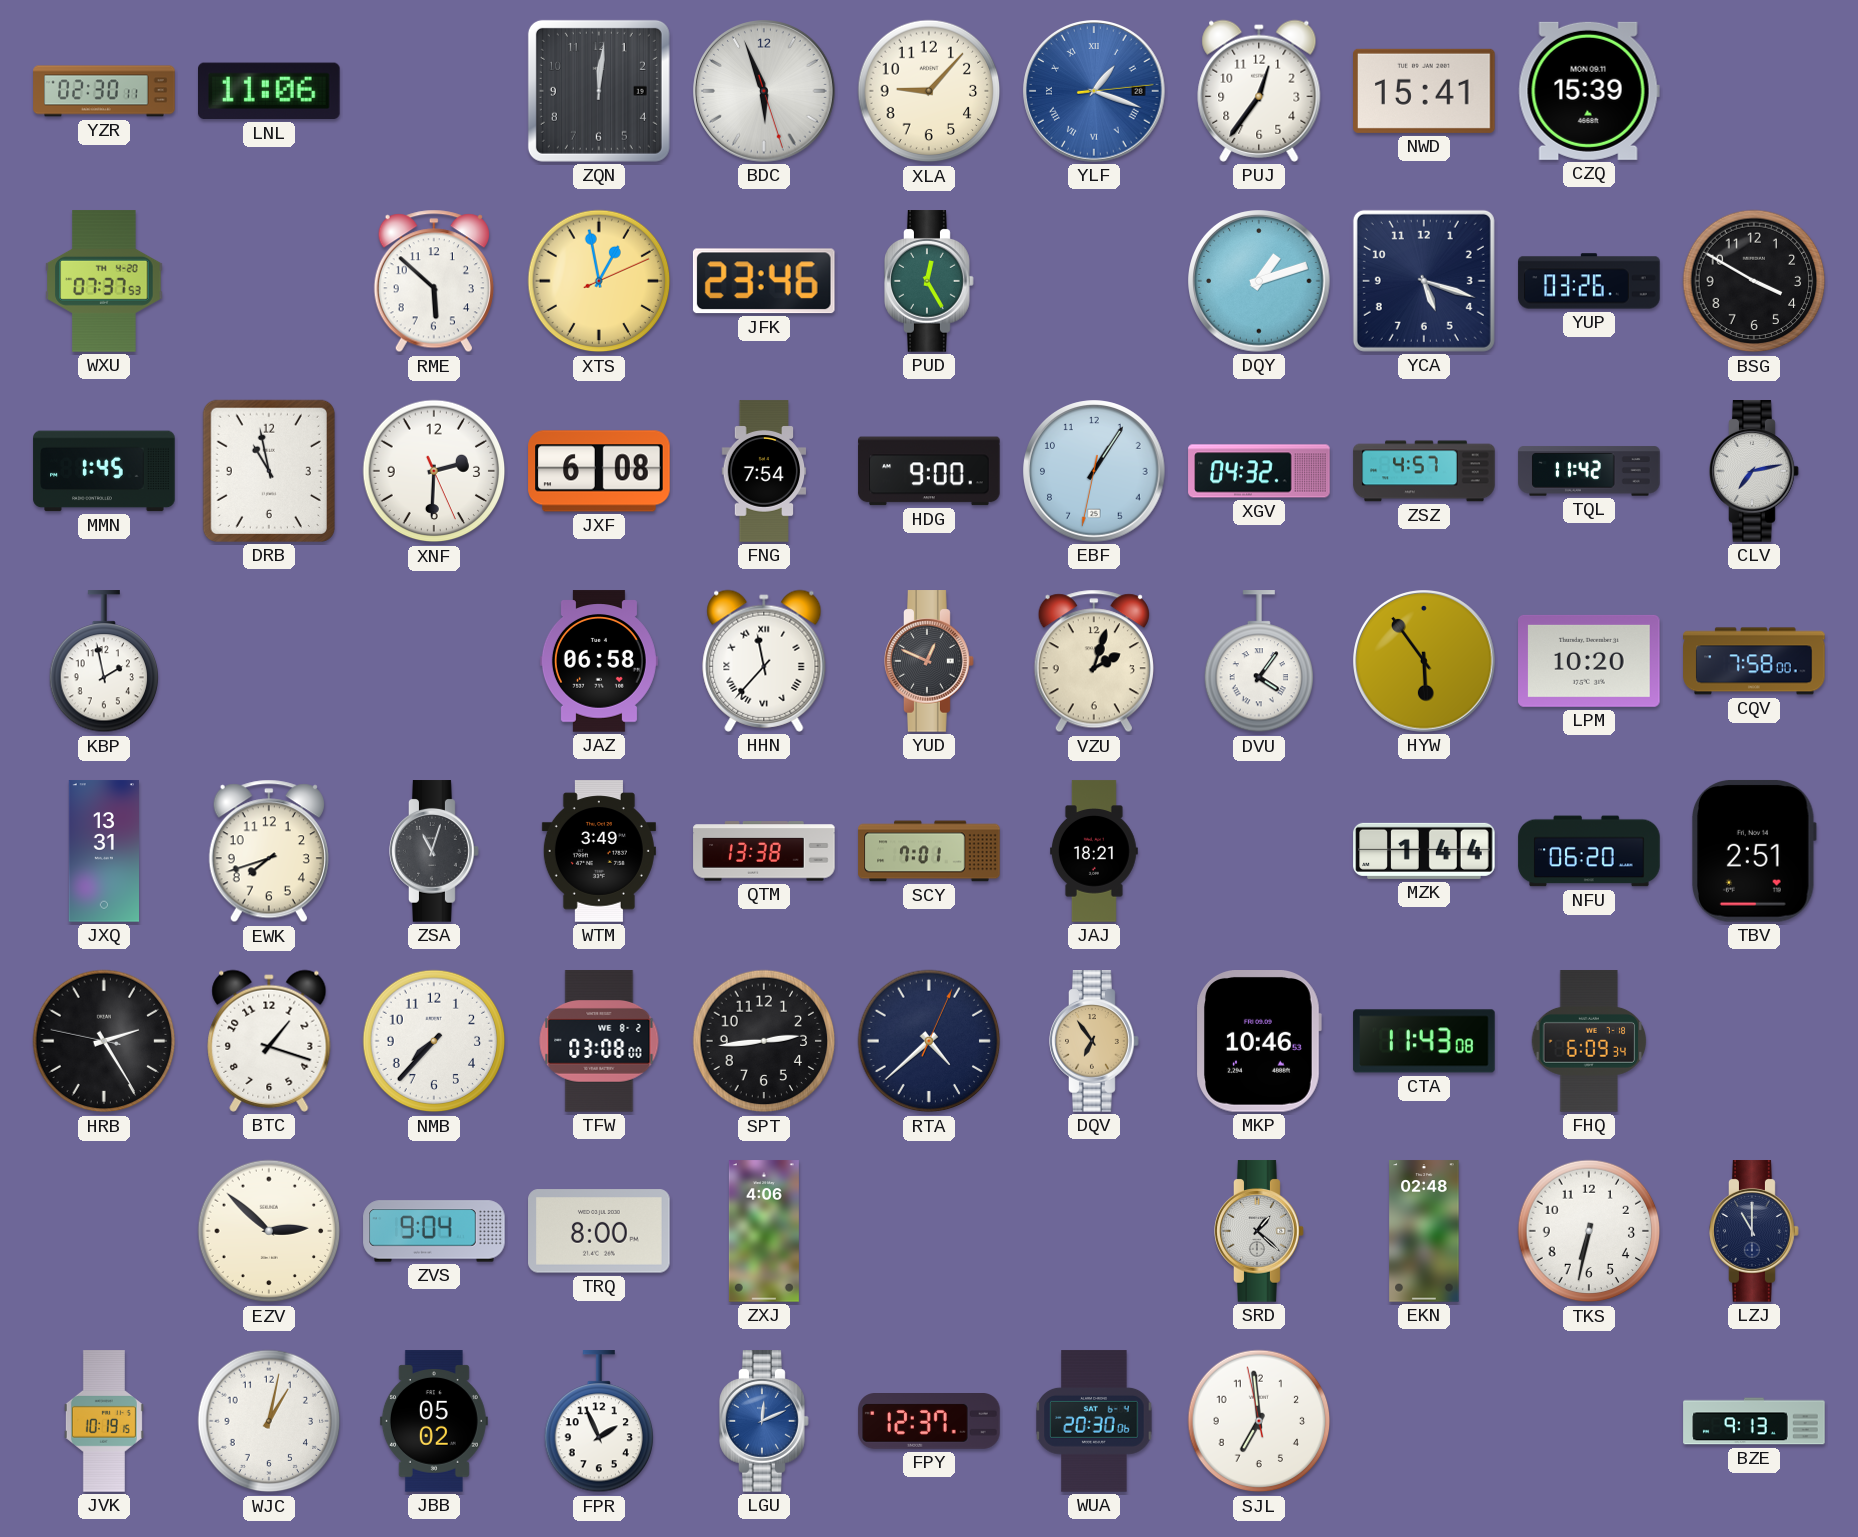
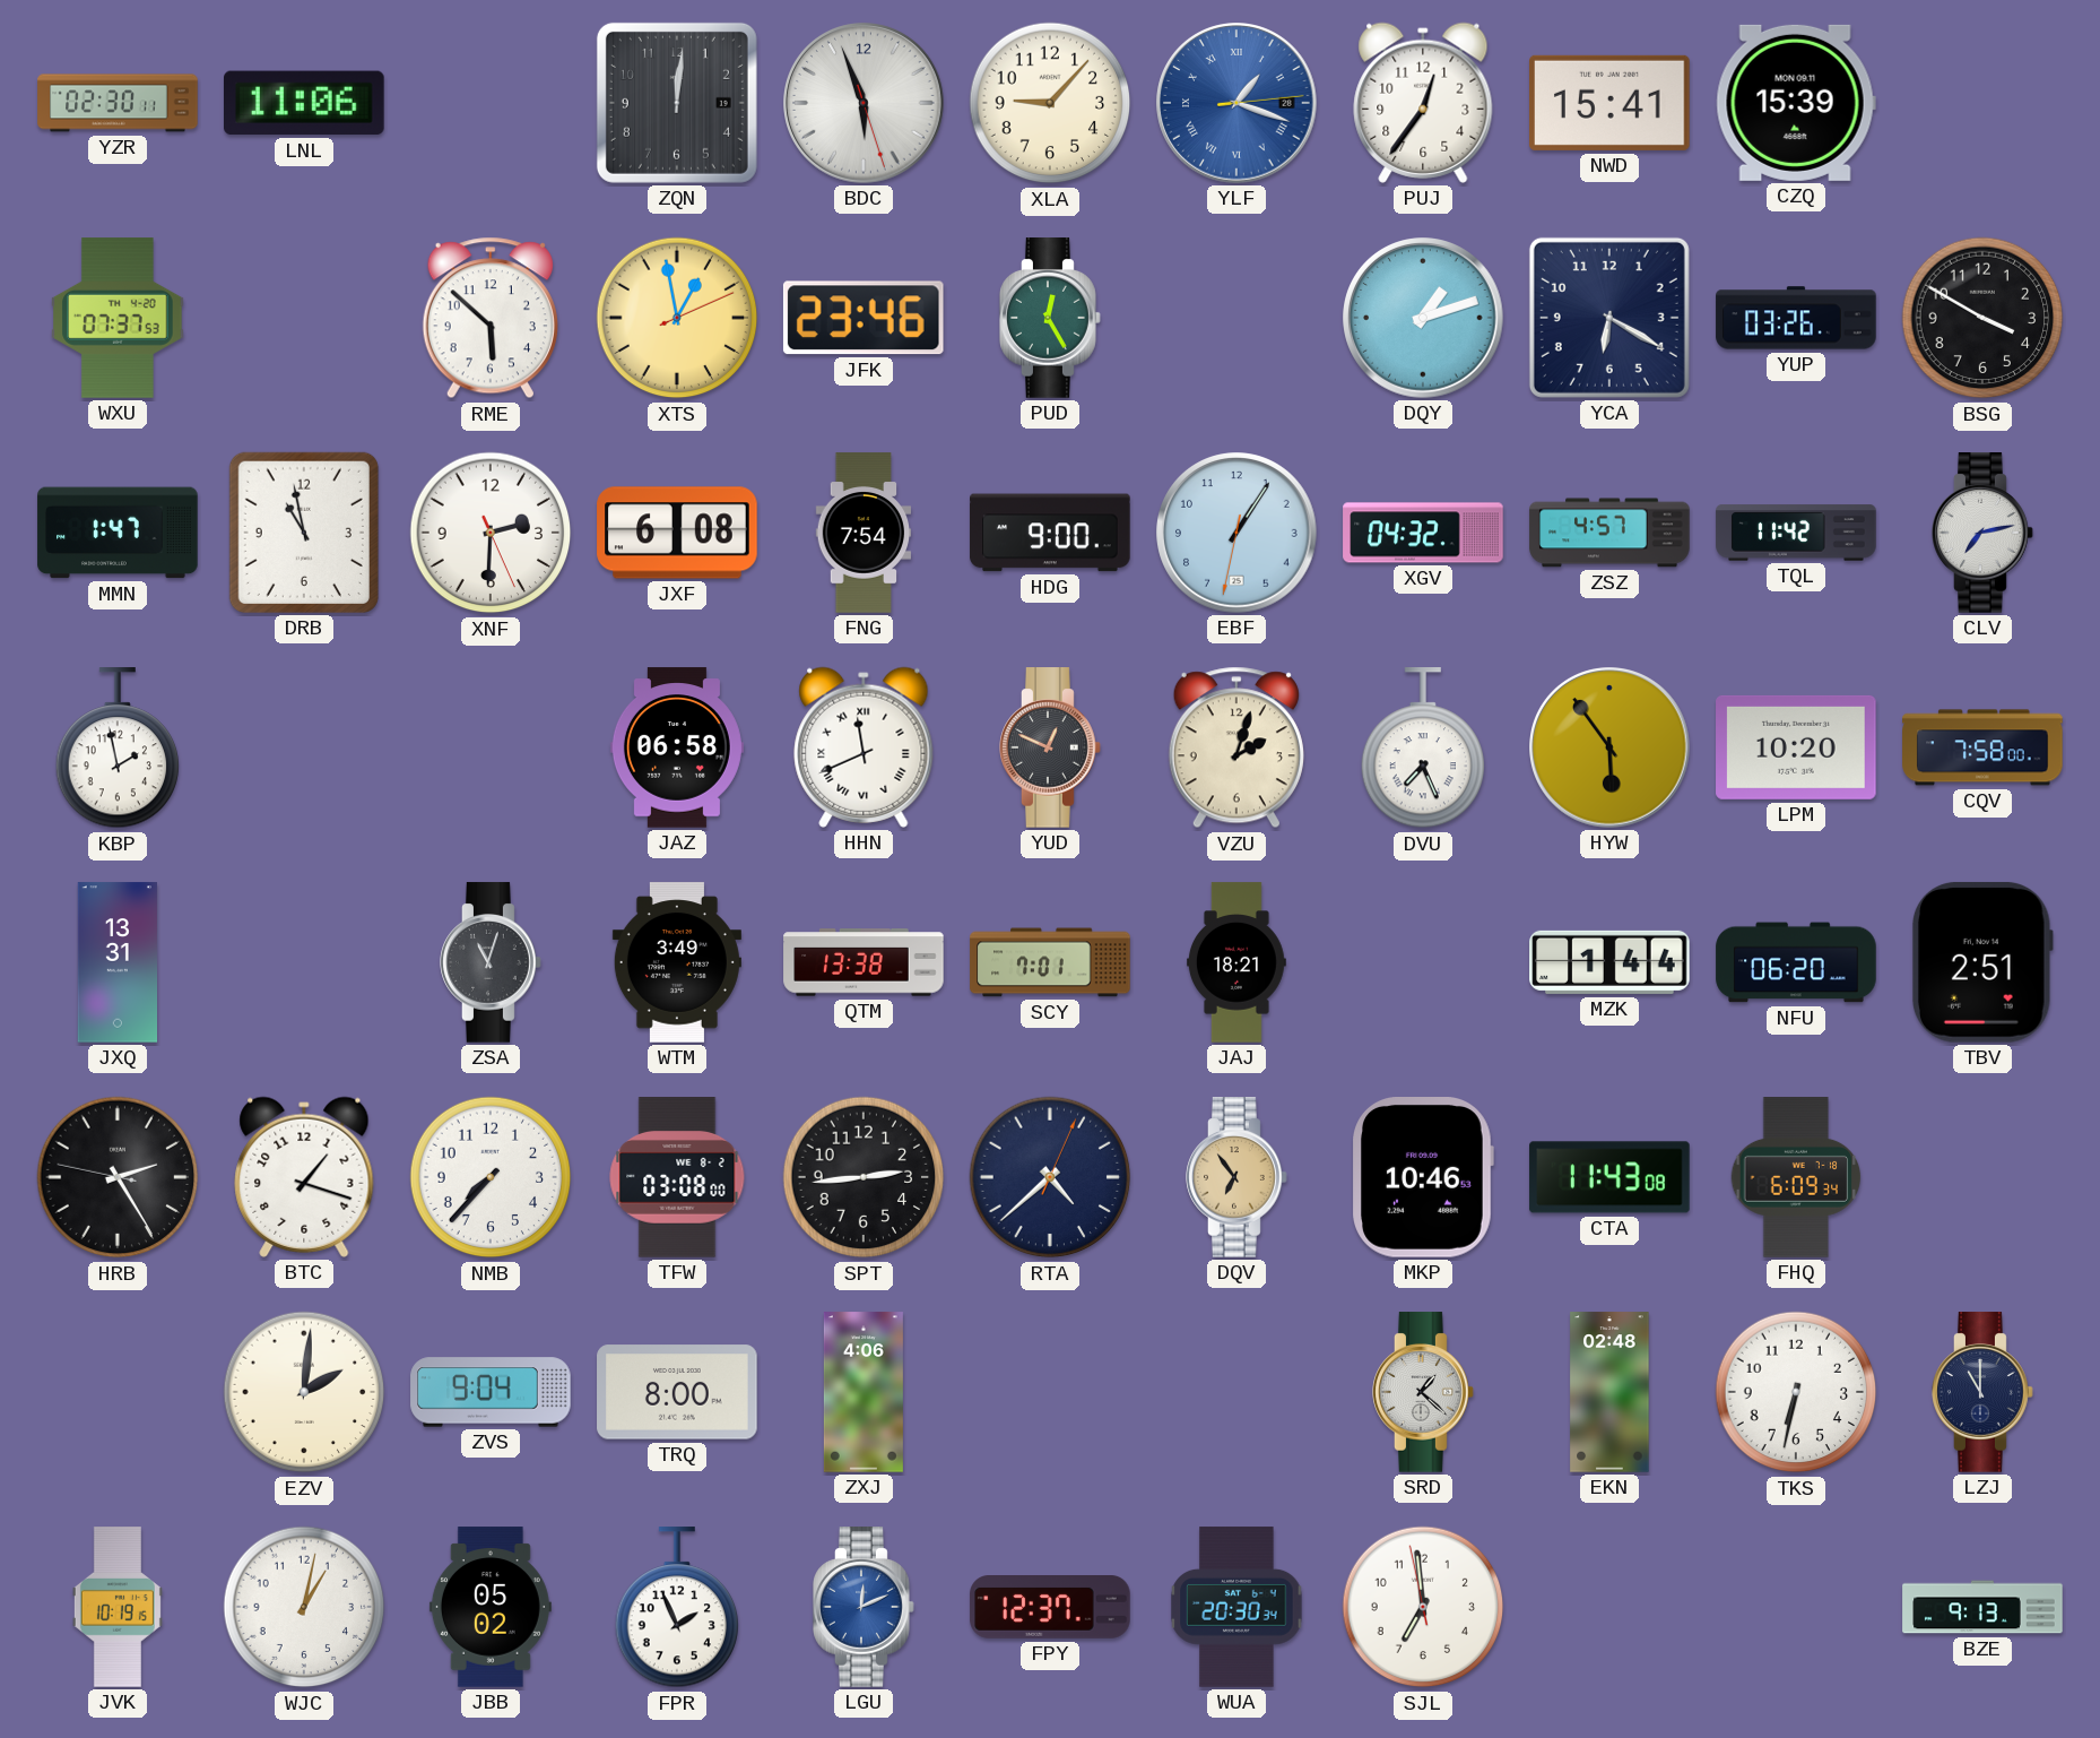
YCA: 5:18 -> 6:20
MMN: 1:45 -> 1:47
HHN: 11:37 -> 11:41
DVU: 4:06 -> 7:26
EWK: 7:42 -> none
EZV: 2:52 -> 2:01
WUA: 20:30:06 -> 20:30:34
